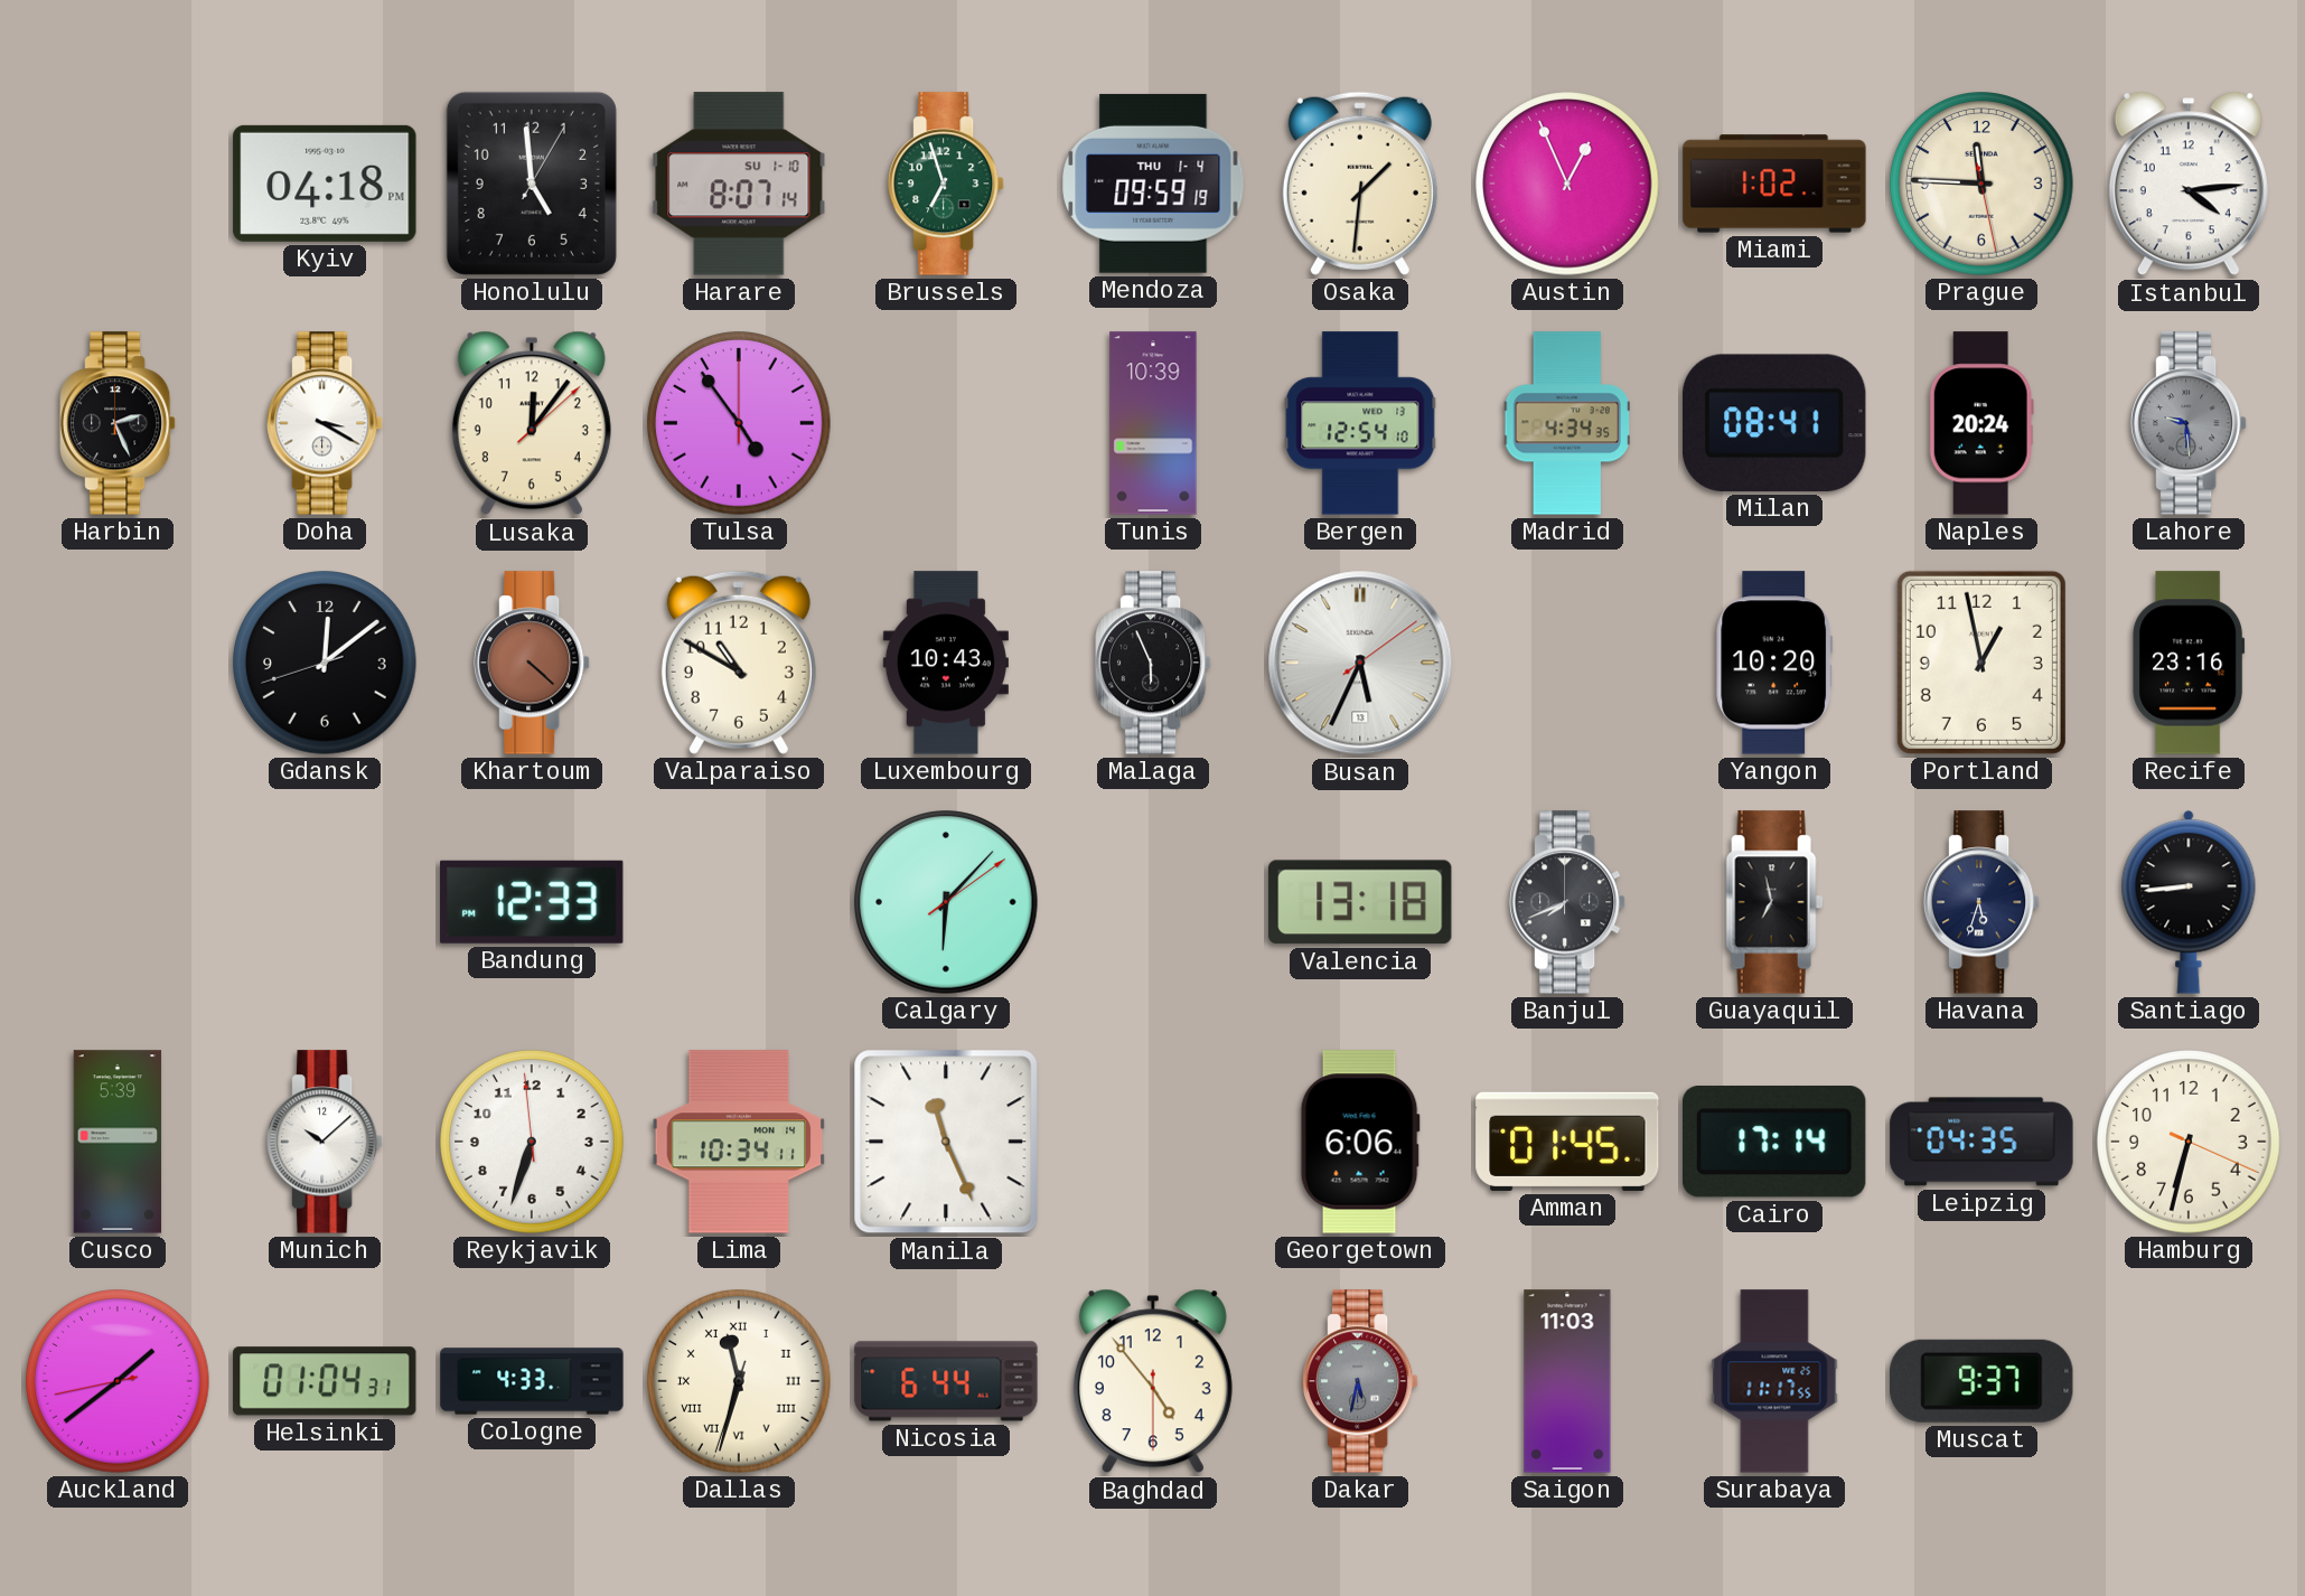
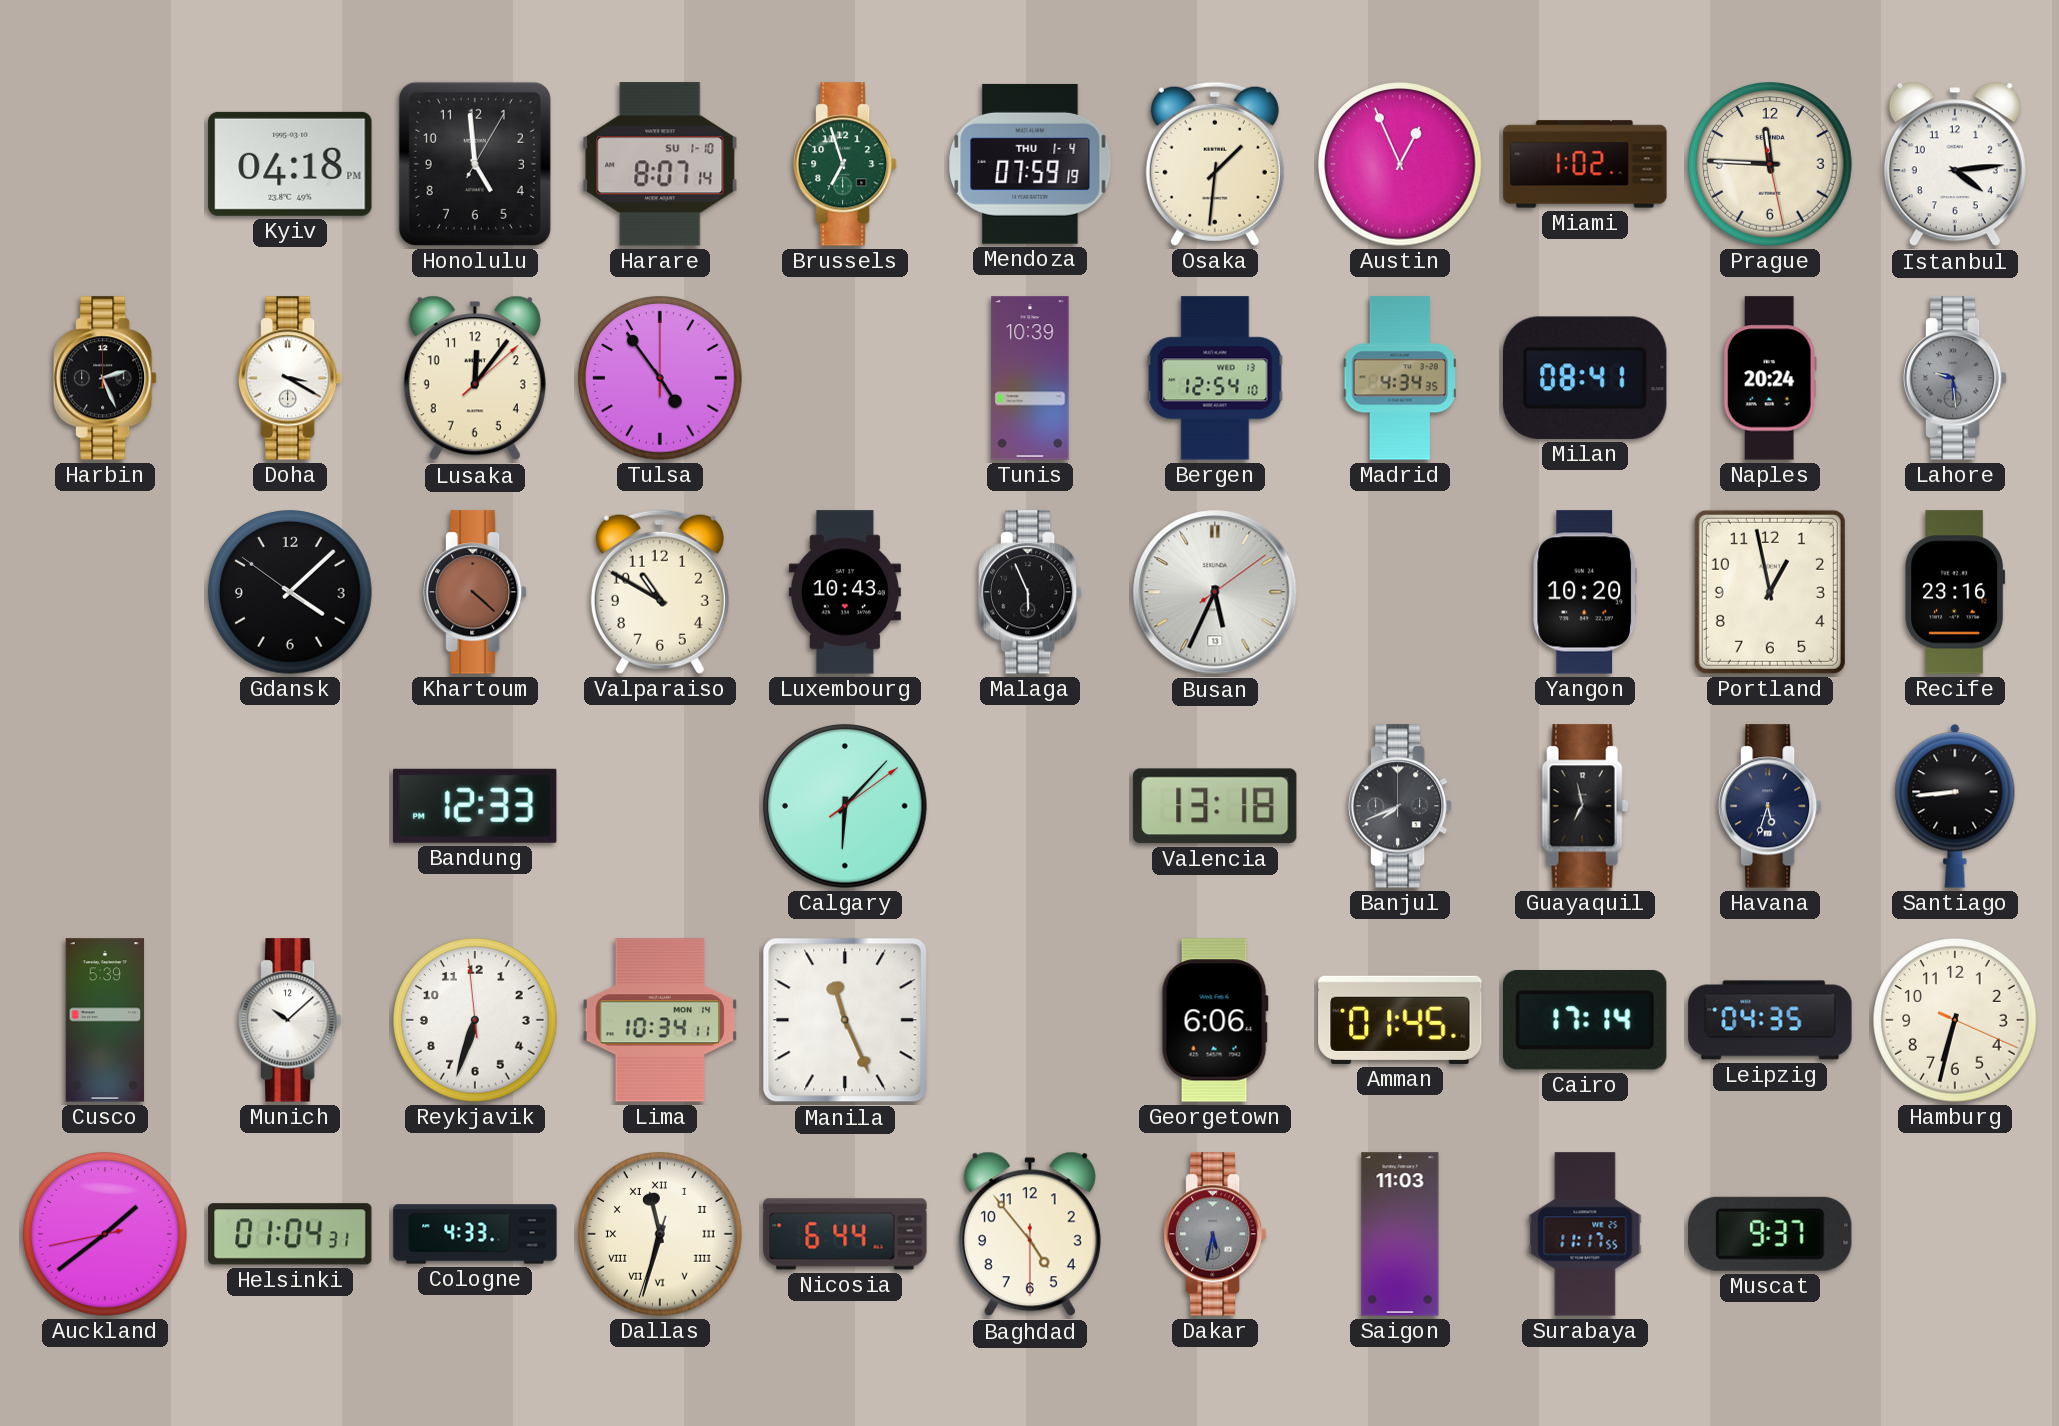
Mendoza: 09:59 -> 07:59
Gdansk: 12:08 -> 4:07
